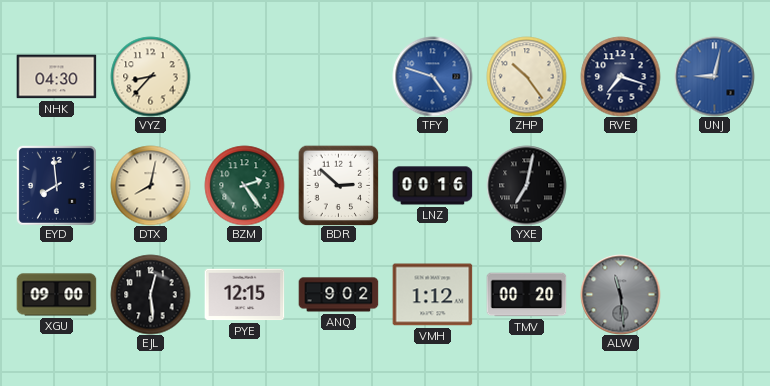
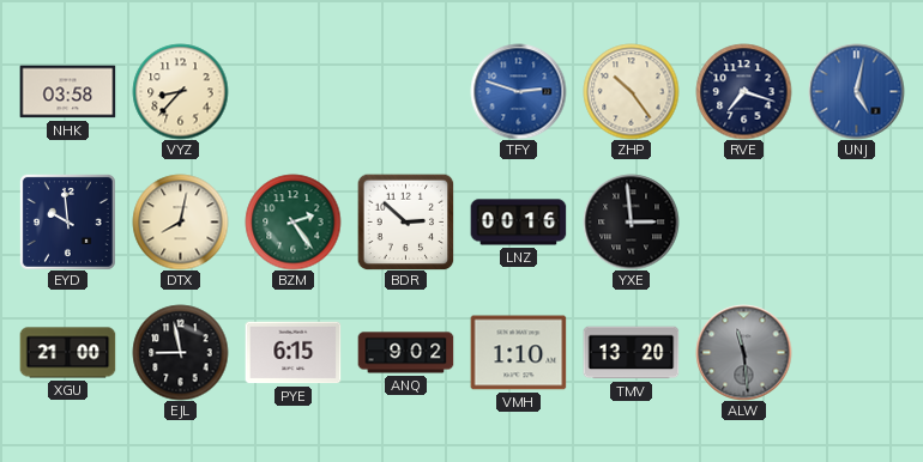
NHK: 04:30 -> 03:58
TFY: 4:48 -> 2:48
UNJ: 9:02 -> 5:02
EYD: 7:59 -> 9:59
YXE: 7:02 -> 2:59
XGU: 09:00 -> 21:00
EJL: 12:29 -> 8:58
PYE: 12:15 -> 6:15
VMH: 1:12 -> 1:10
TMV: 00:20 -> 13:20
